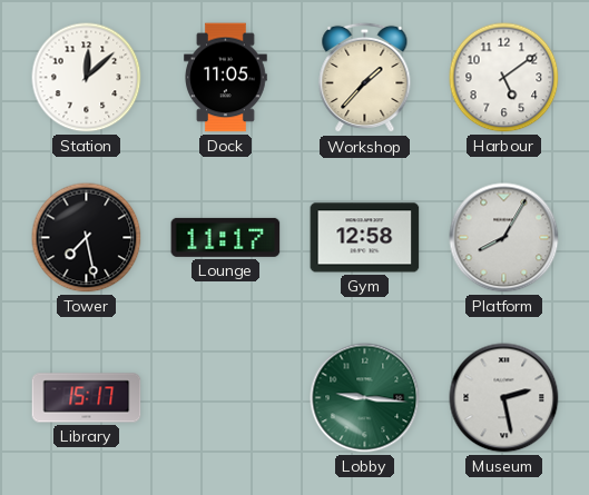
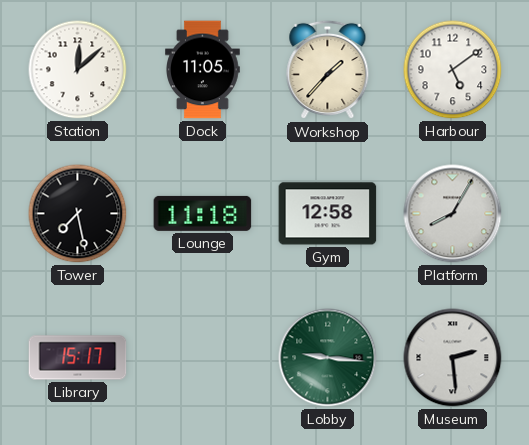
Lounge: 11:17 -> 11:18
Museum: 2:28 -> 2:29
